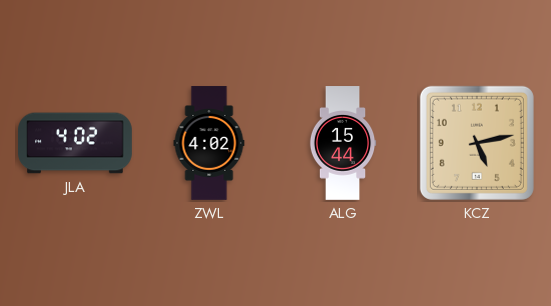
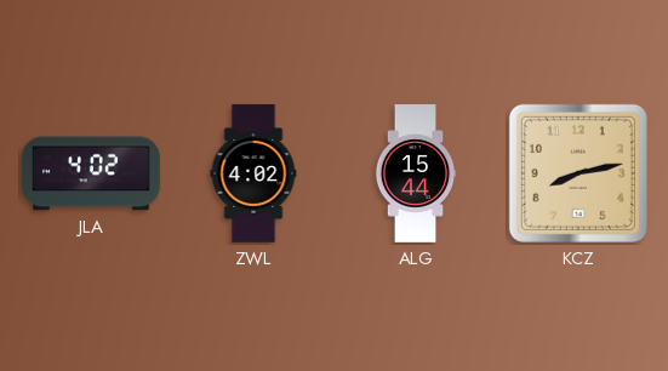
KCZ: 5:13 -> 8:13
